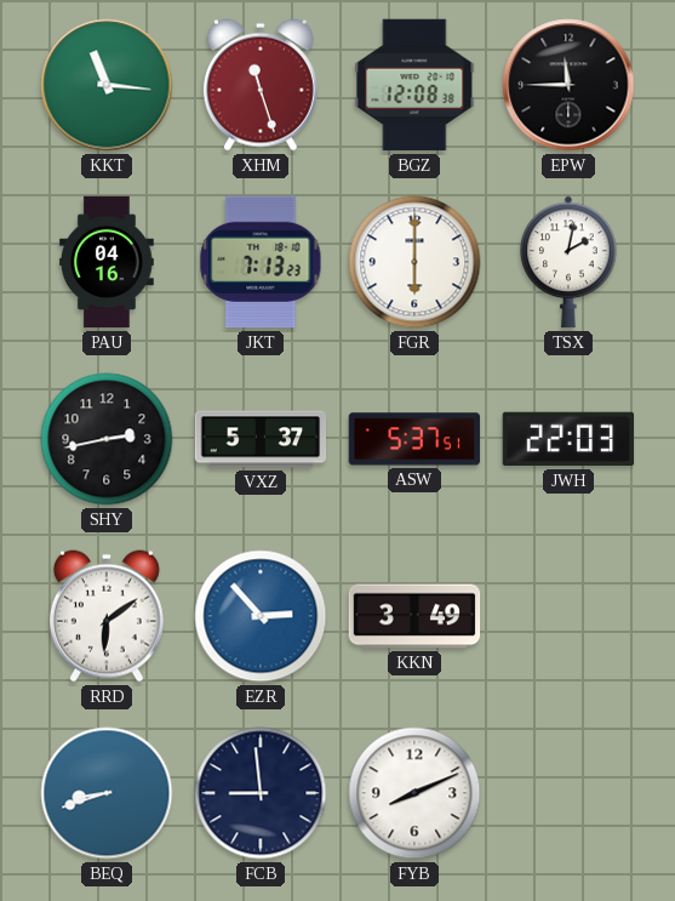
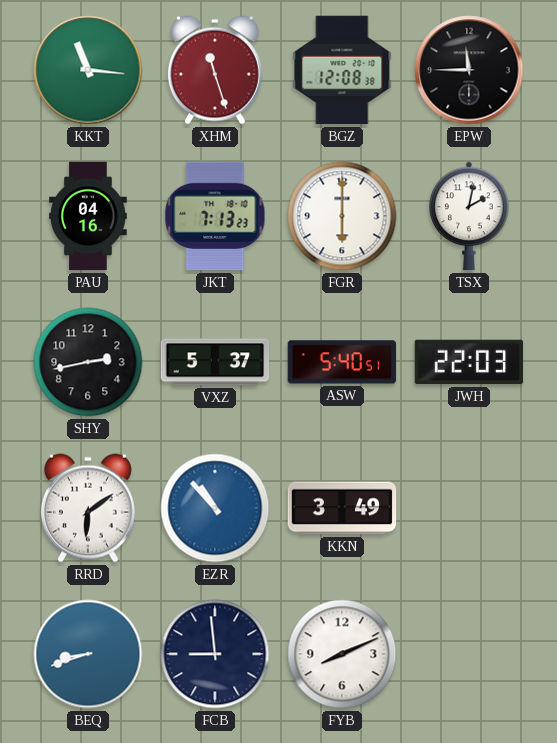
ASW: 5:37 -> 5:40
EZR: 2:53 -> 10:53
